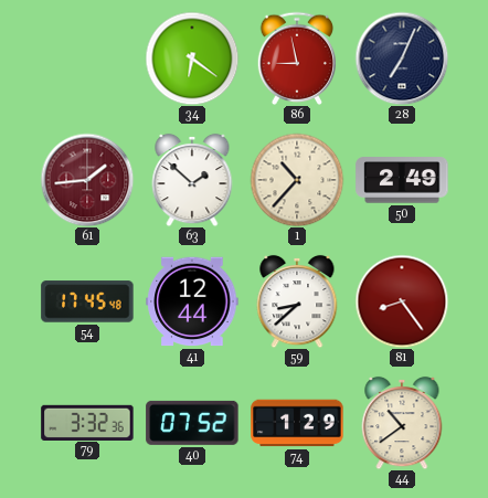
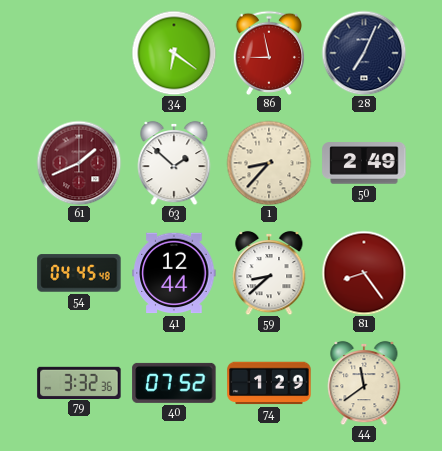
61: 1:44 -> 1:41
1: 10:37 -> 8:37
54: 17:45 -> 04:45
44: 10:39 -> 11:39
